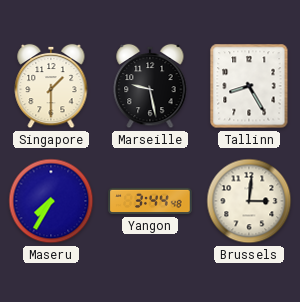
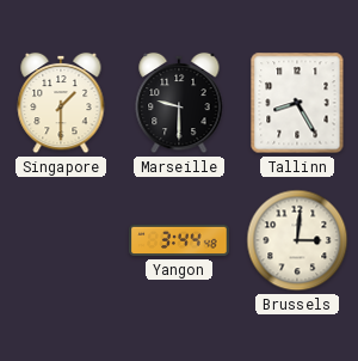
Marseille: 9:28 -> 9:30
Maseru: 7:35 -> none
